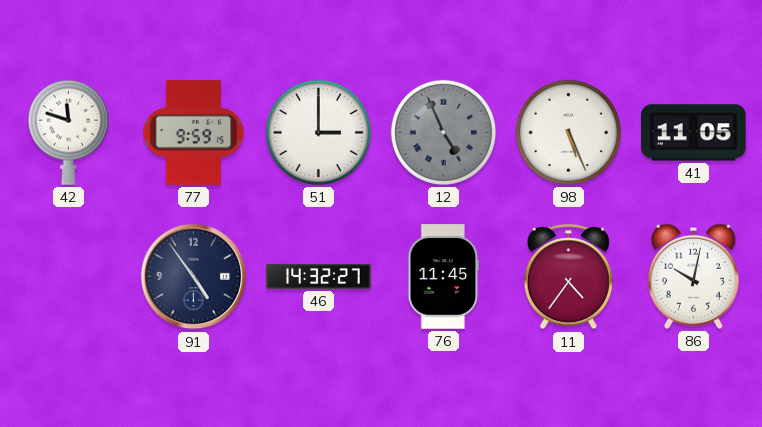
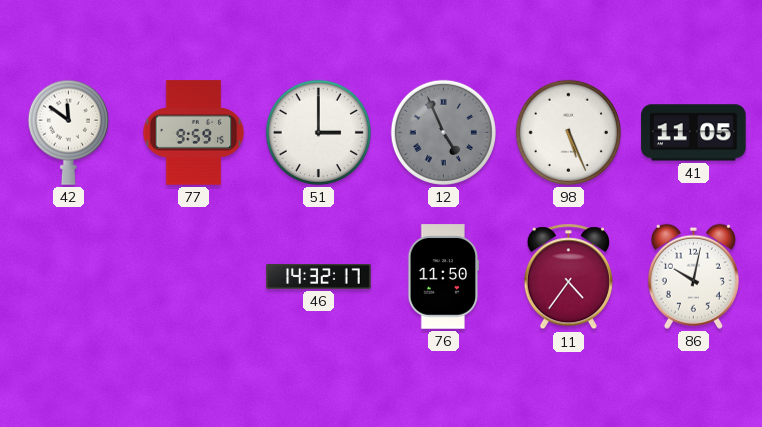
42: 11:48 -> 11:51
91: 4:54 -> none
46: 14:32:27 -> 14:32:17
76: 11:45 -> 11:50
